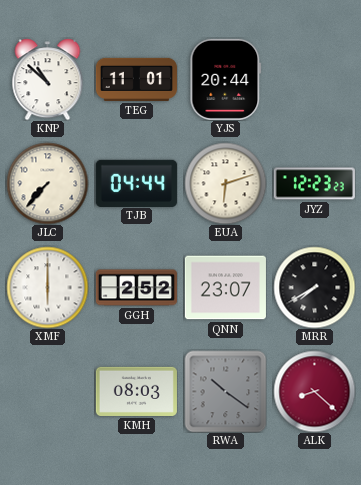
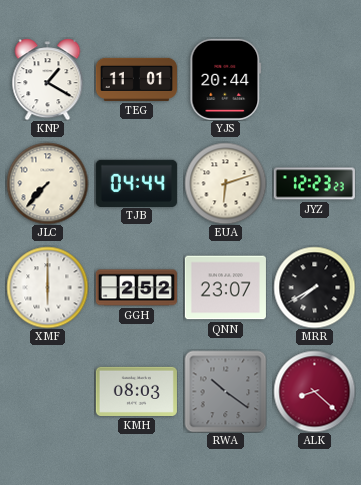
KNP: 10:52 -> 1:20
